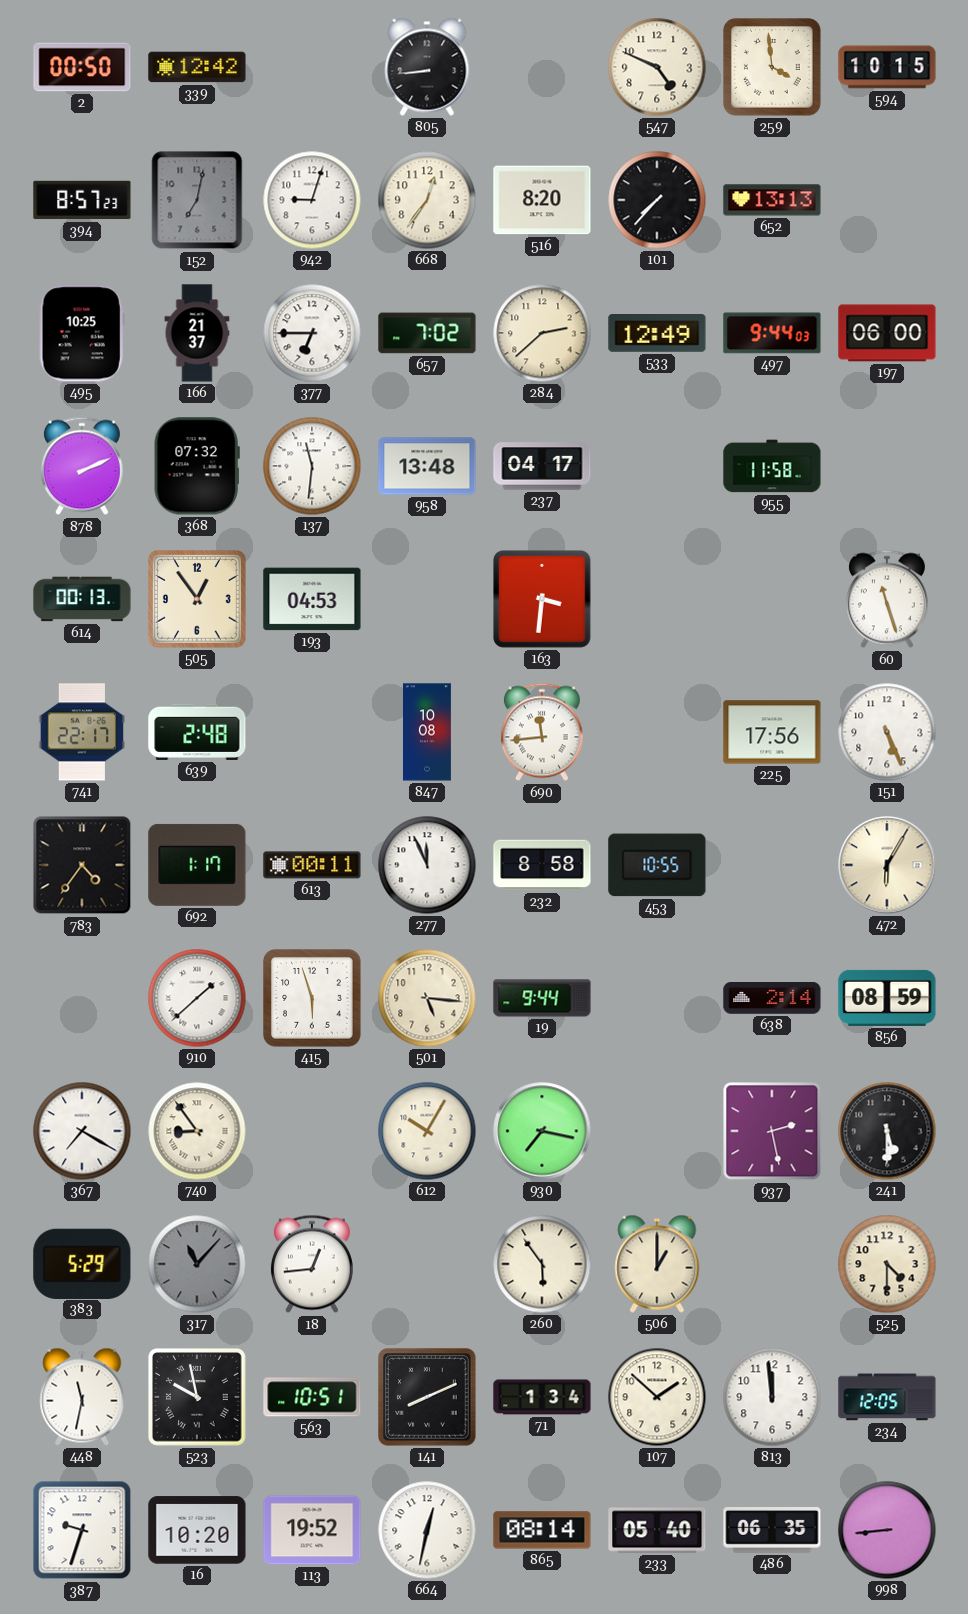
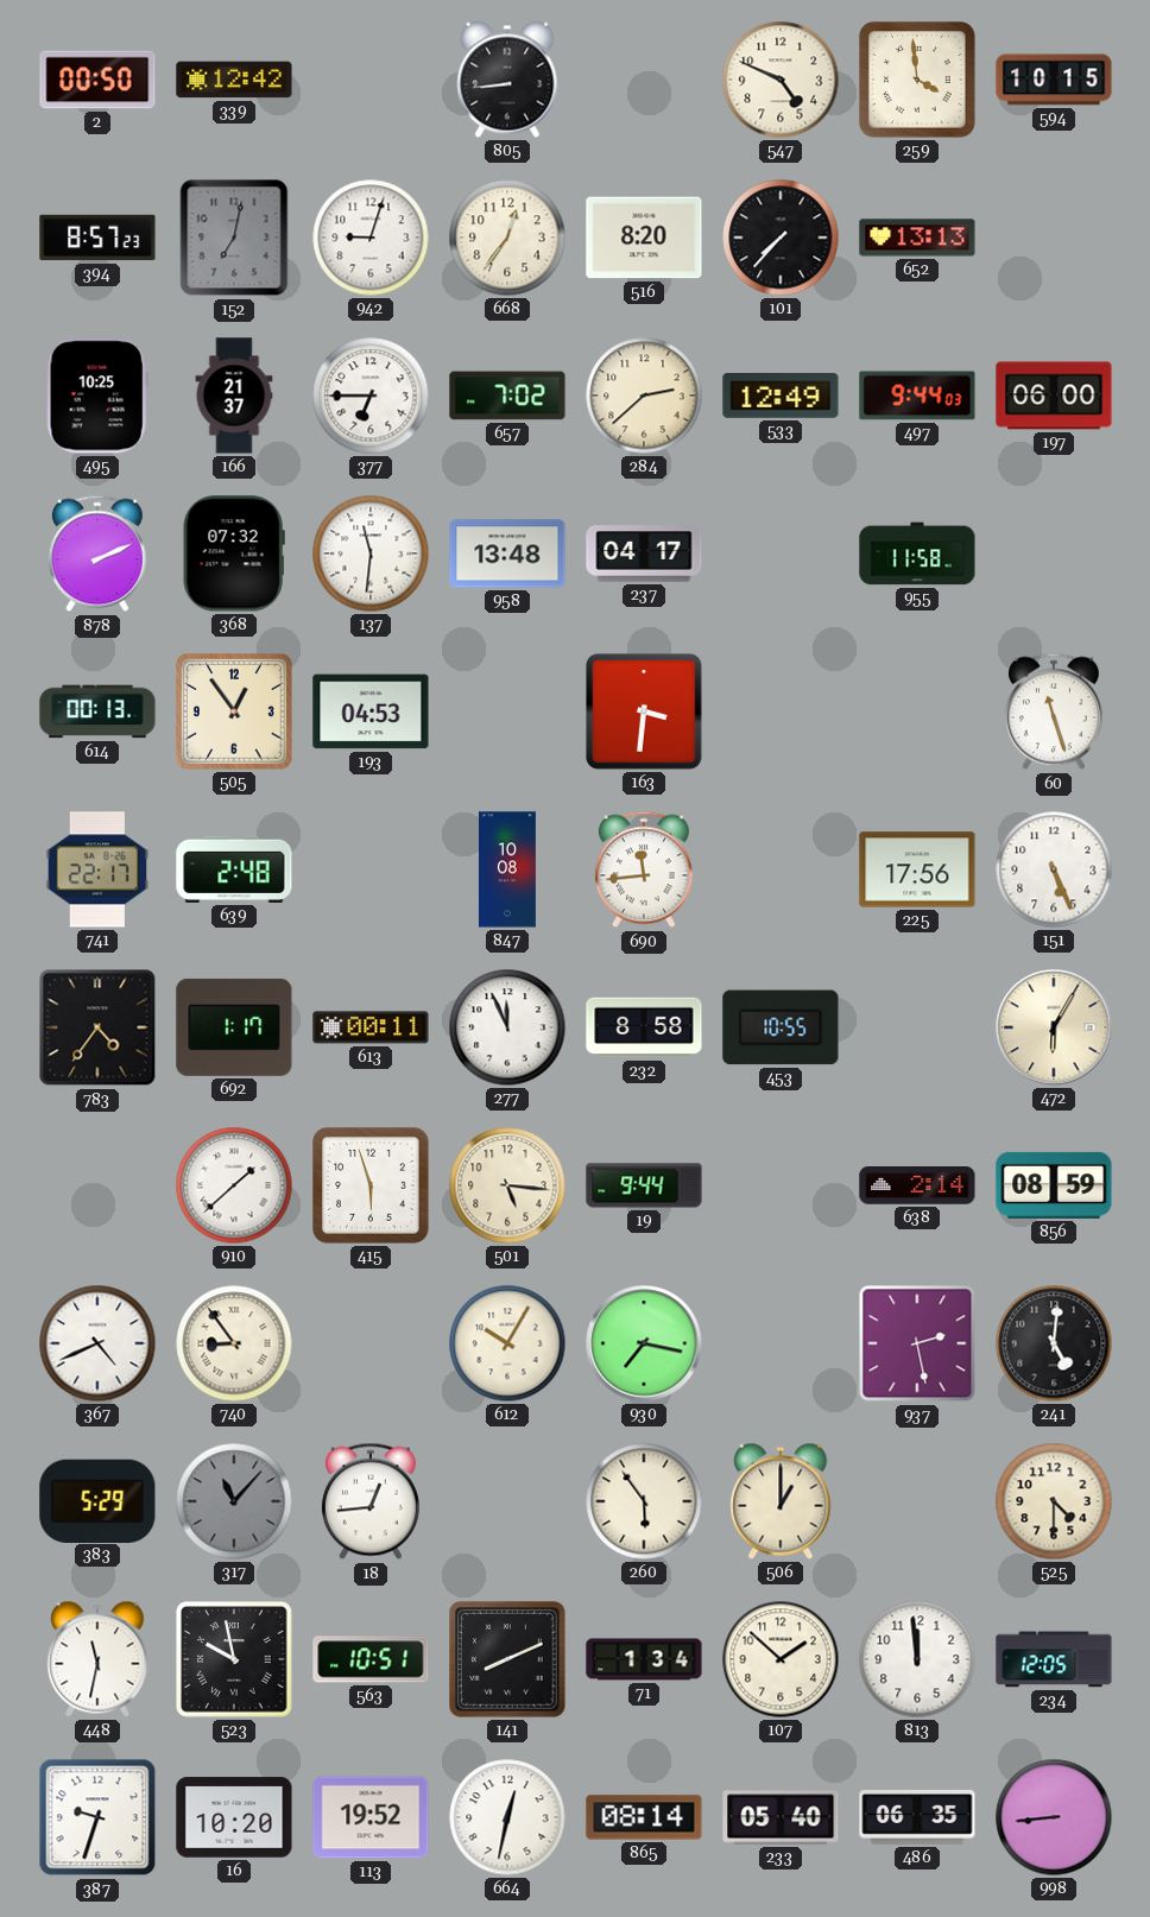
367: 7:20 -> 4:41
241: 5:30 -> 5:01
